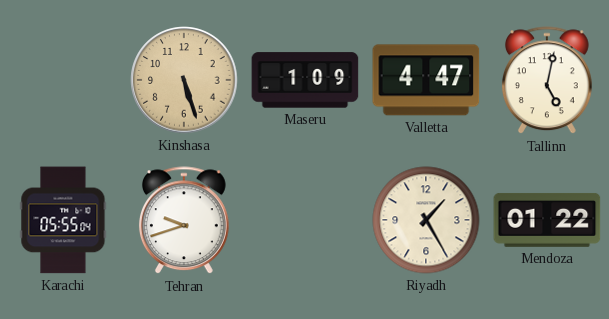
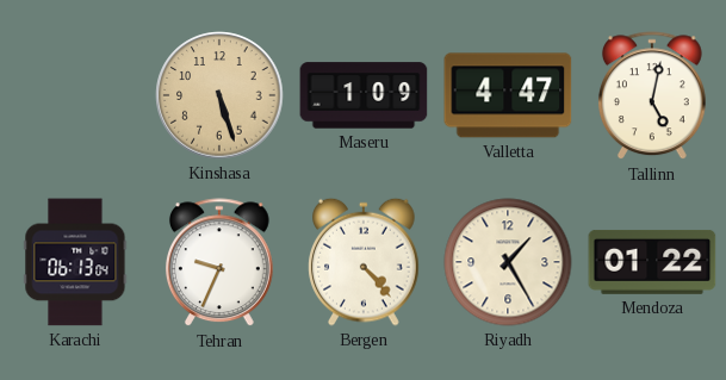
Karachi: 05:55 -> 06:13
Tehran: 9:42 -> 9:34
Bergen: none -> 4:23
